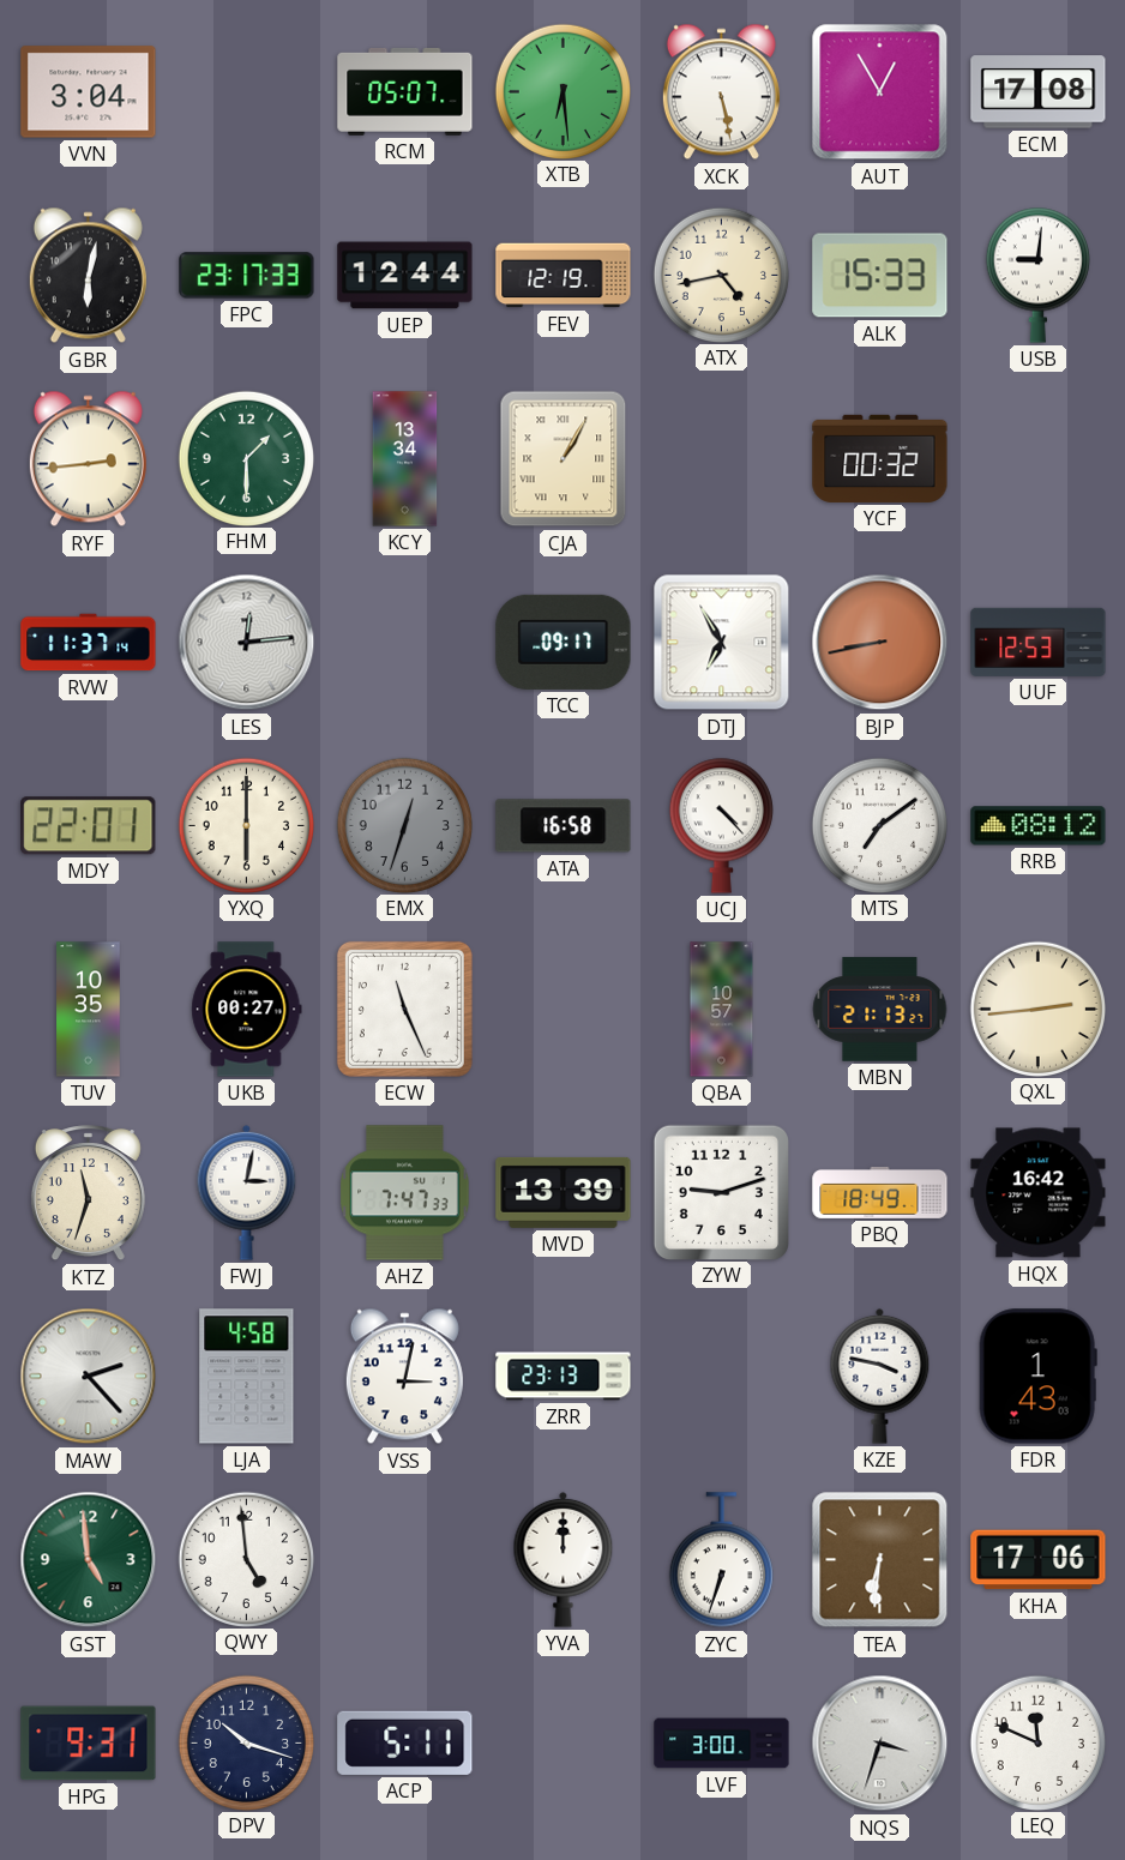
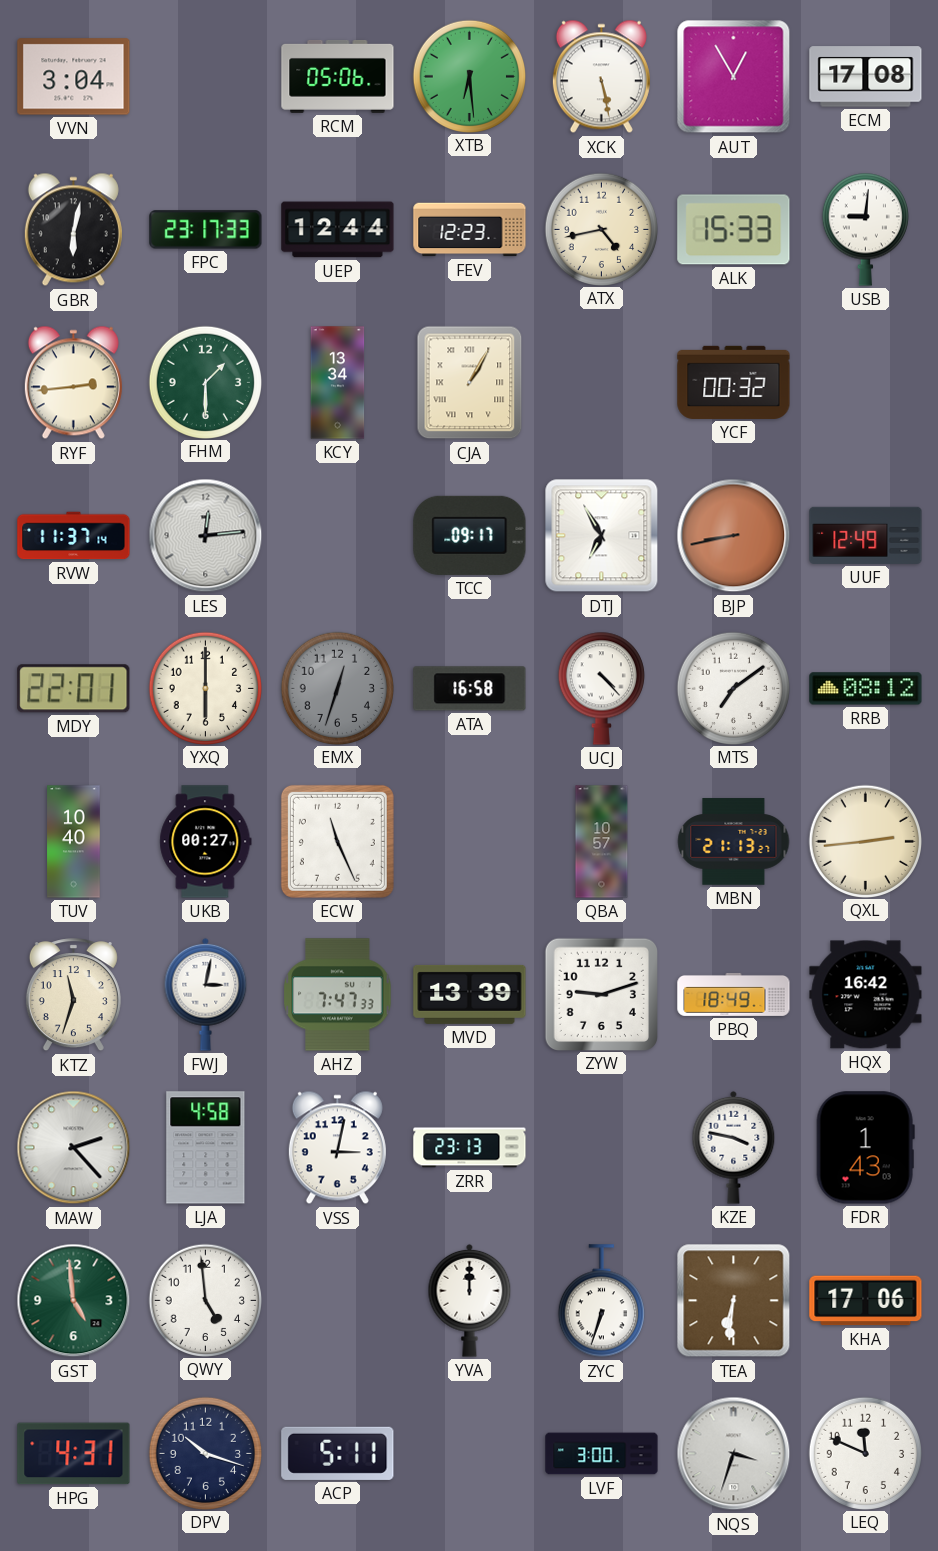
RCM: 05:07 -> 05:06
FEV: 12:19 -> 12:23
UUF: 12:53 -> 12:49
TUV: 10:35 -> 10:40
HPG: 9:31 -> 4:31
